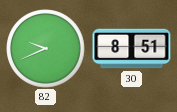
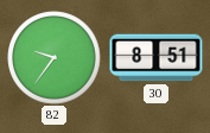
82: 9:41 -> 9:36
